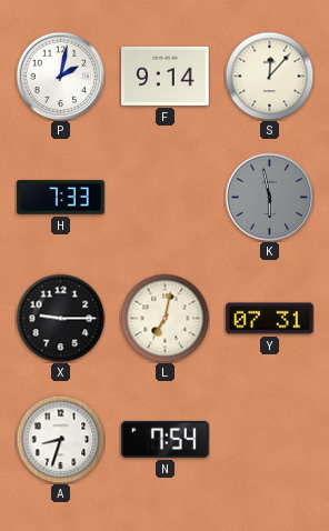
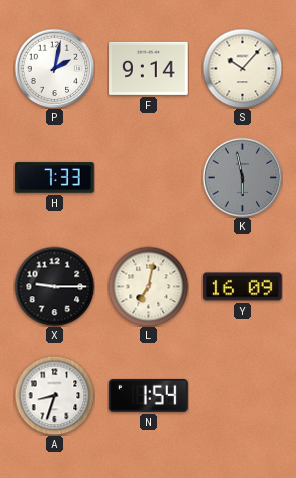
S: 12:07 -> 10:07
Y: 07:31 -> 16:09
N: 7:54 -> 1:54
